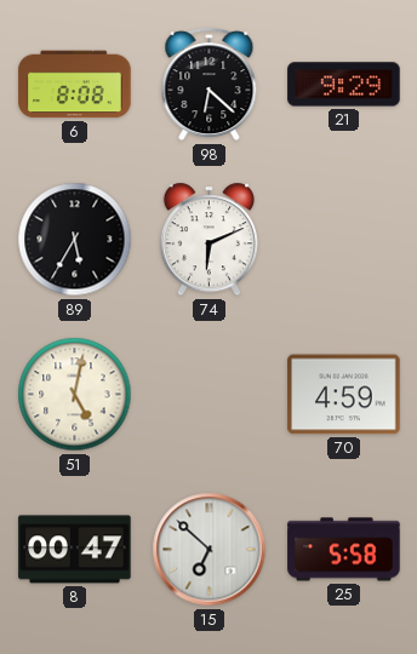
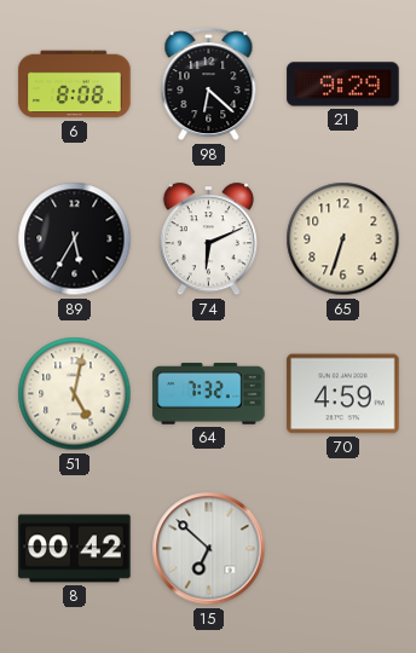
65: none -> 6:33
64: none -> 7:32
8: 00:47 -> 00:42
25: 5:58 -> none
